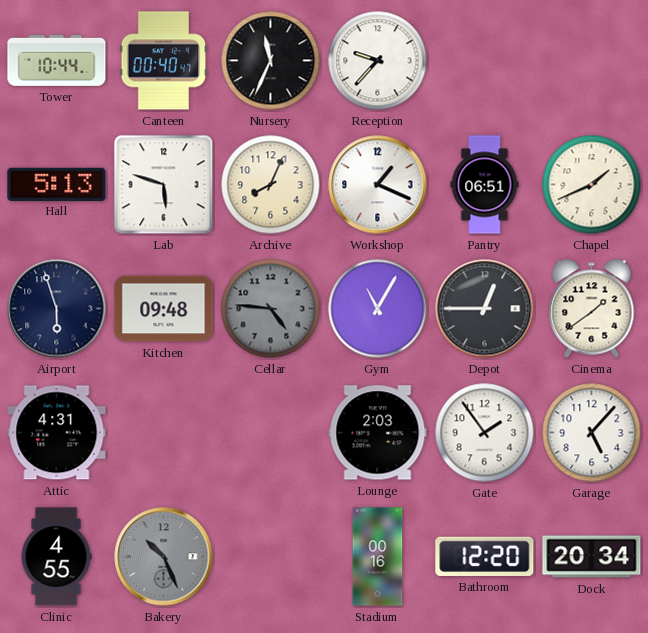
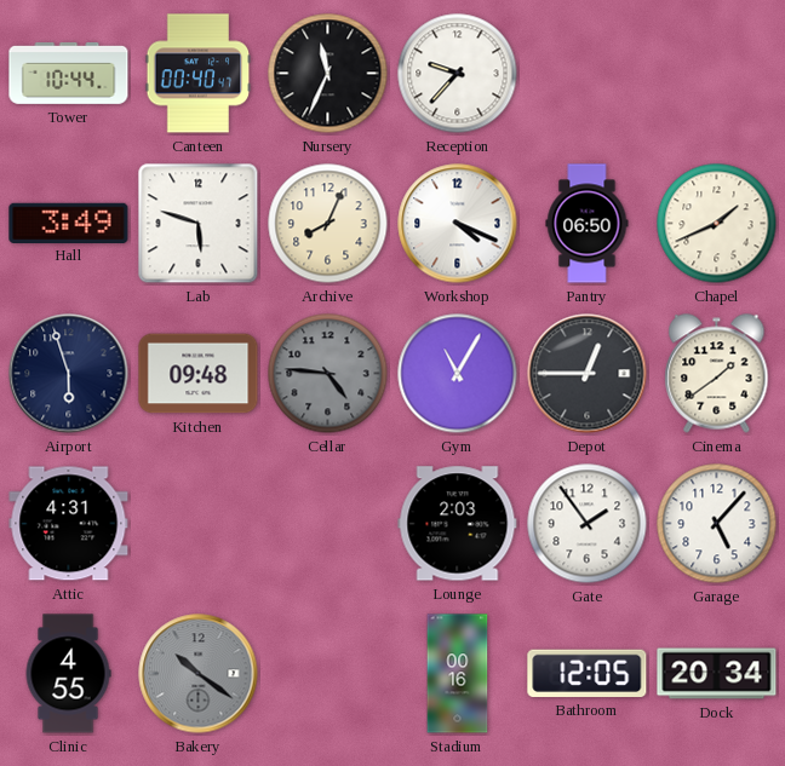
Hall: 5:13 -> 3:49
Workshop: 1:19 -> 4:19
Pantry: 06:51 -> 06:50
Bakery: 10:26 -> 10:21
Bathroom: 12:20 -> 12:05
